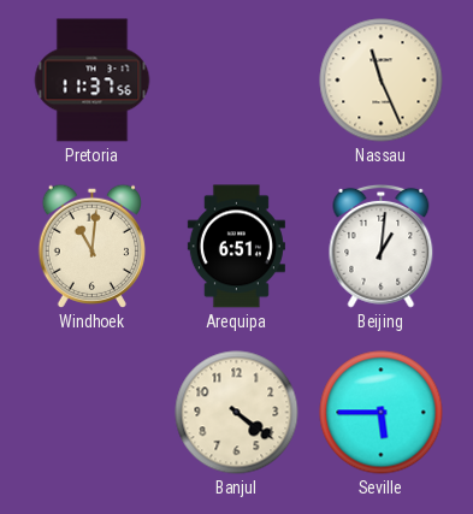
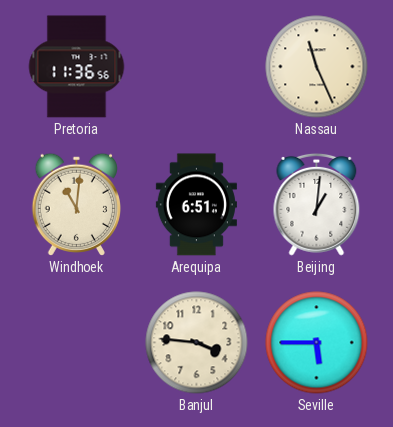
Pretoria: 11:37 -> 11:36
Banjul: 4:21 -> 3:46
